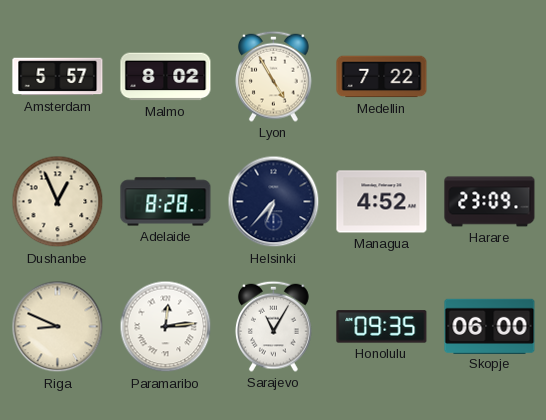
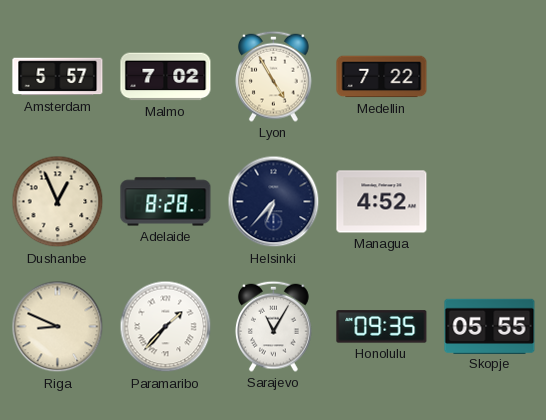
Malmo: 8:02 -> 7:02
Harare: 23:09 -> none
Paramaribo: 12:14 -> 1:37
Skopje: 06:00 -> 05:55
